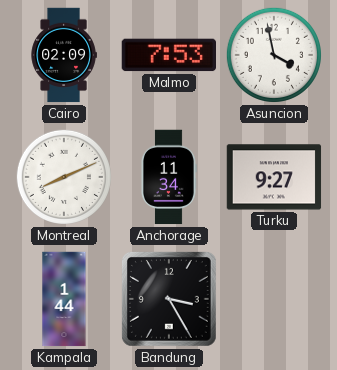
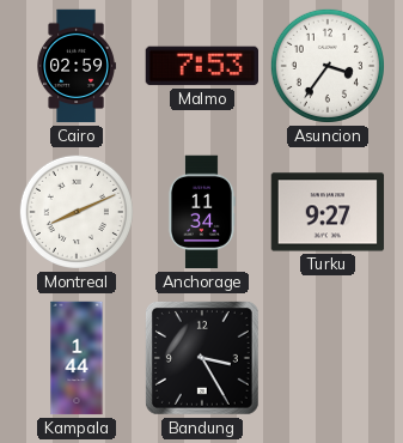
Cairo: 02:09 -> 02:59
Asuncion: 3:58 -> 3:36
